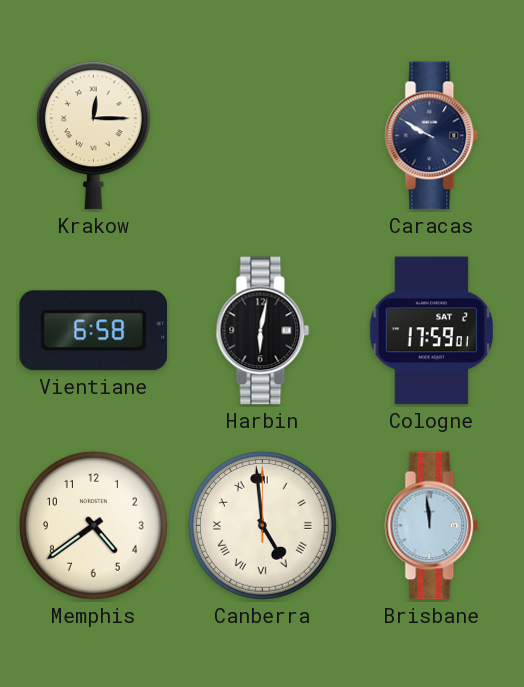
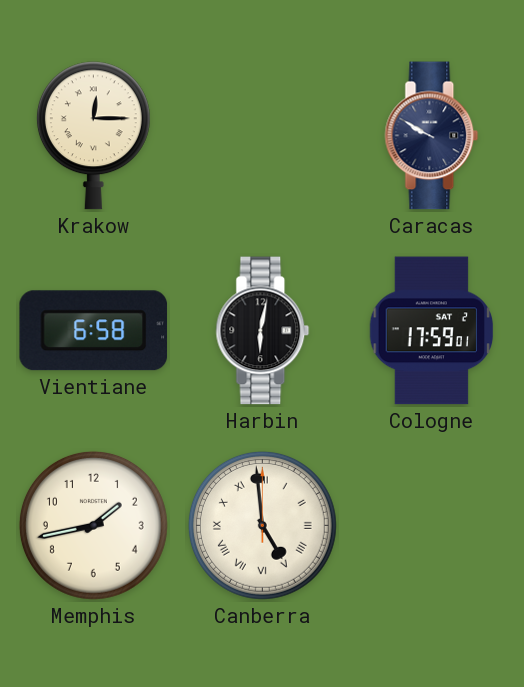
Memphis: 4:39 -> 1:43
Brisbane: 11:59 -> none
